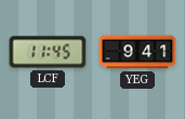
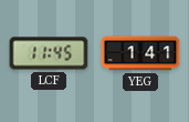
YEG: 9:41 -> 1:41
